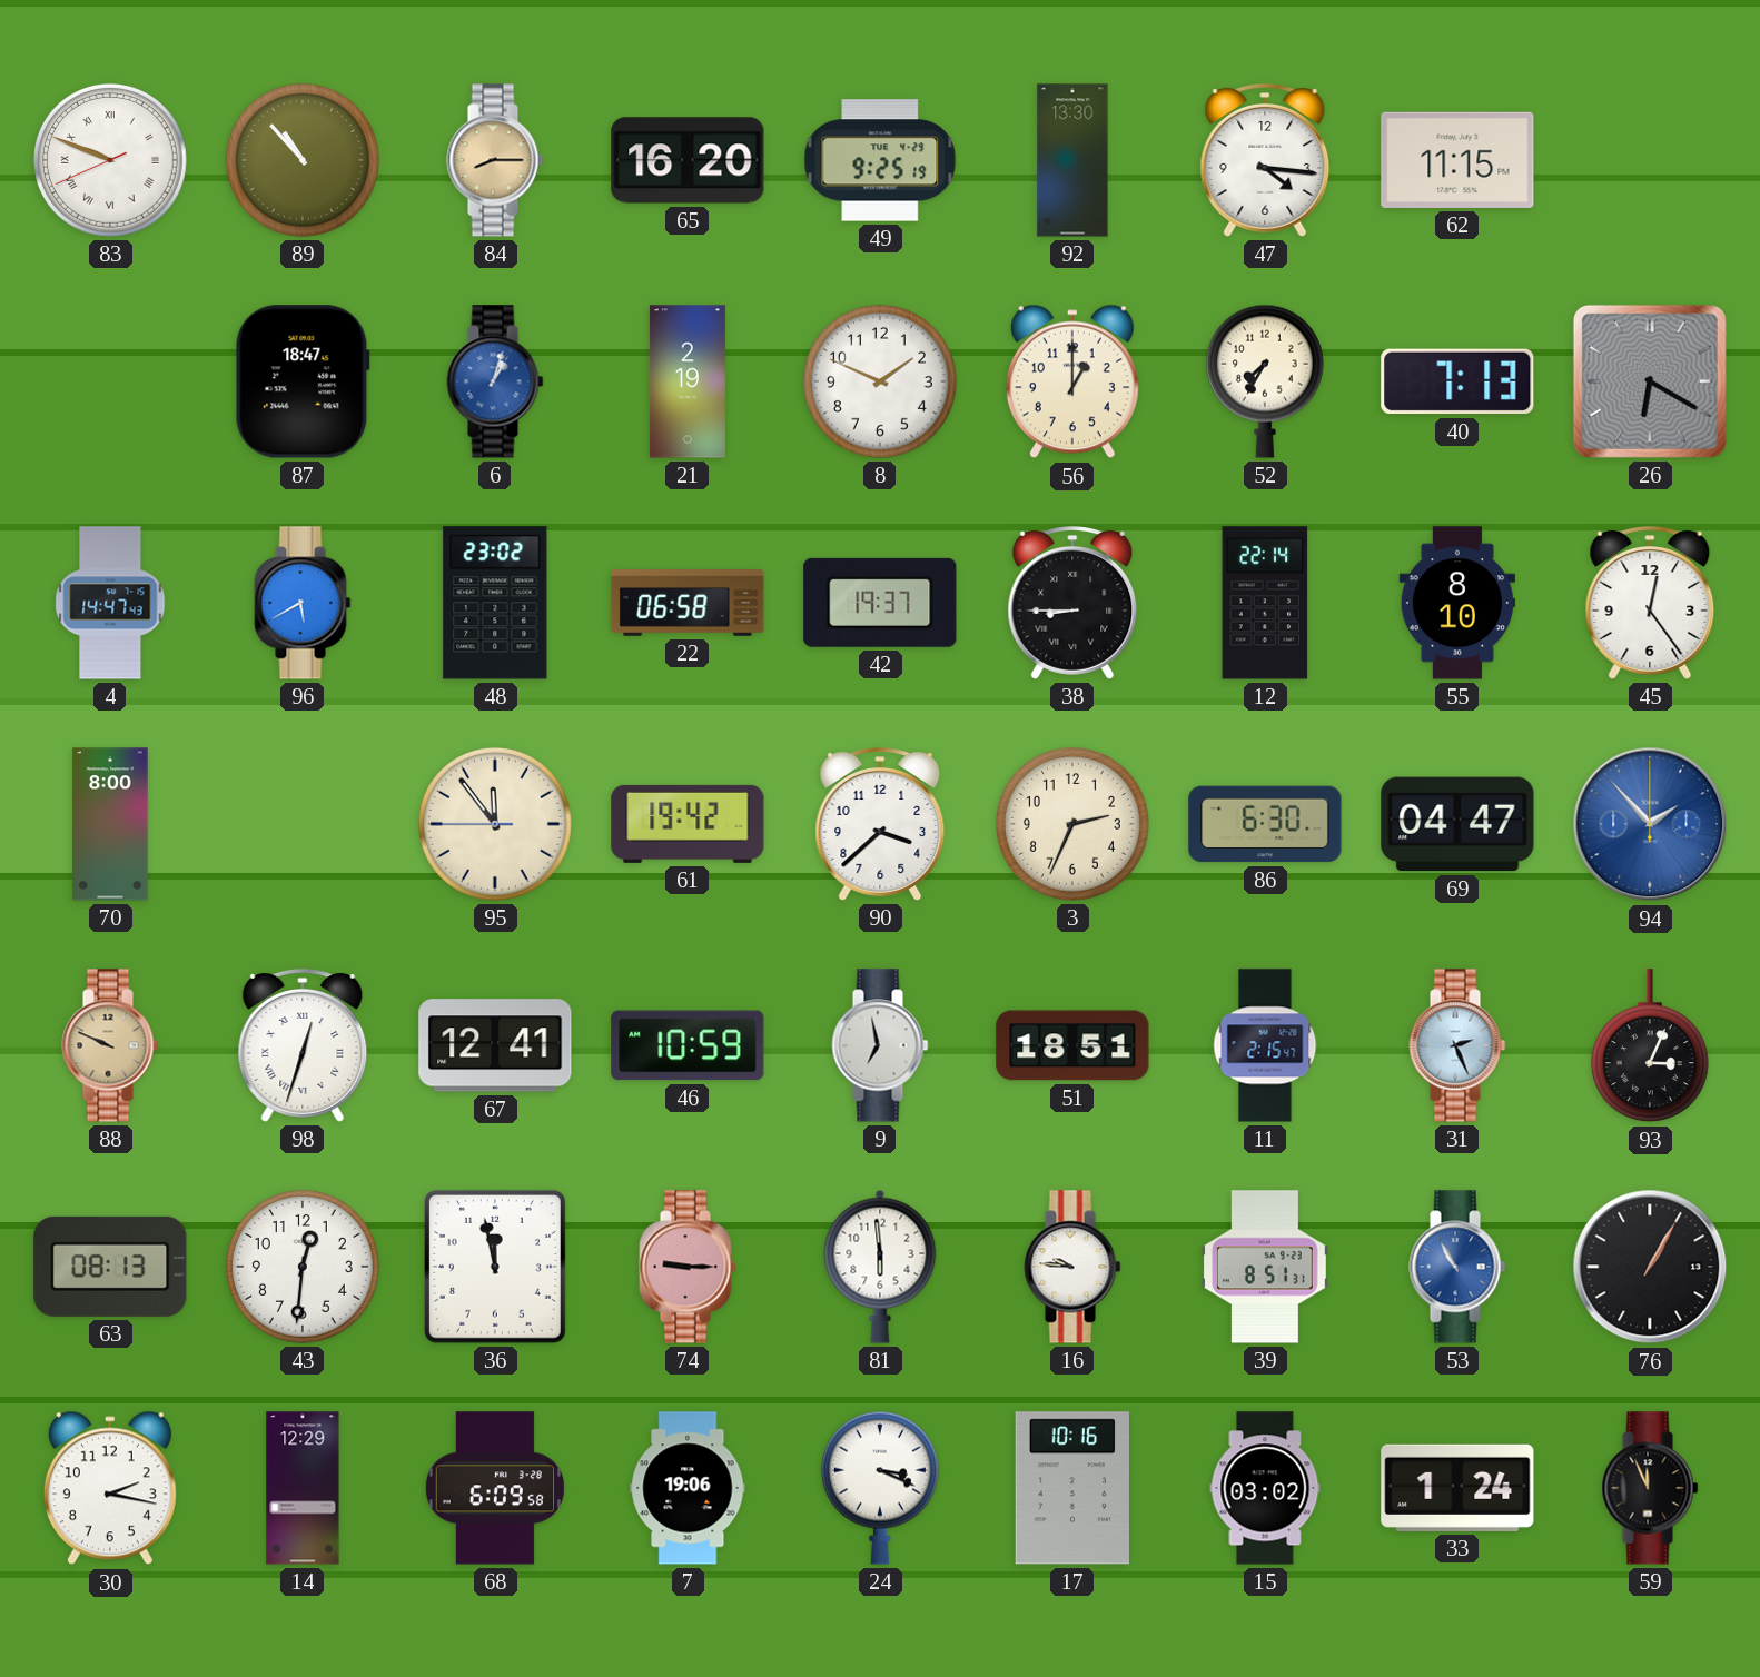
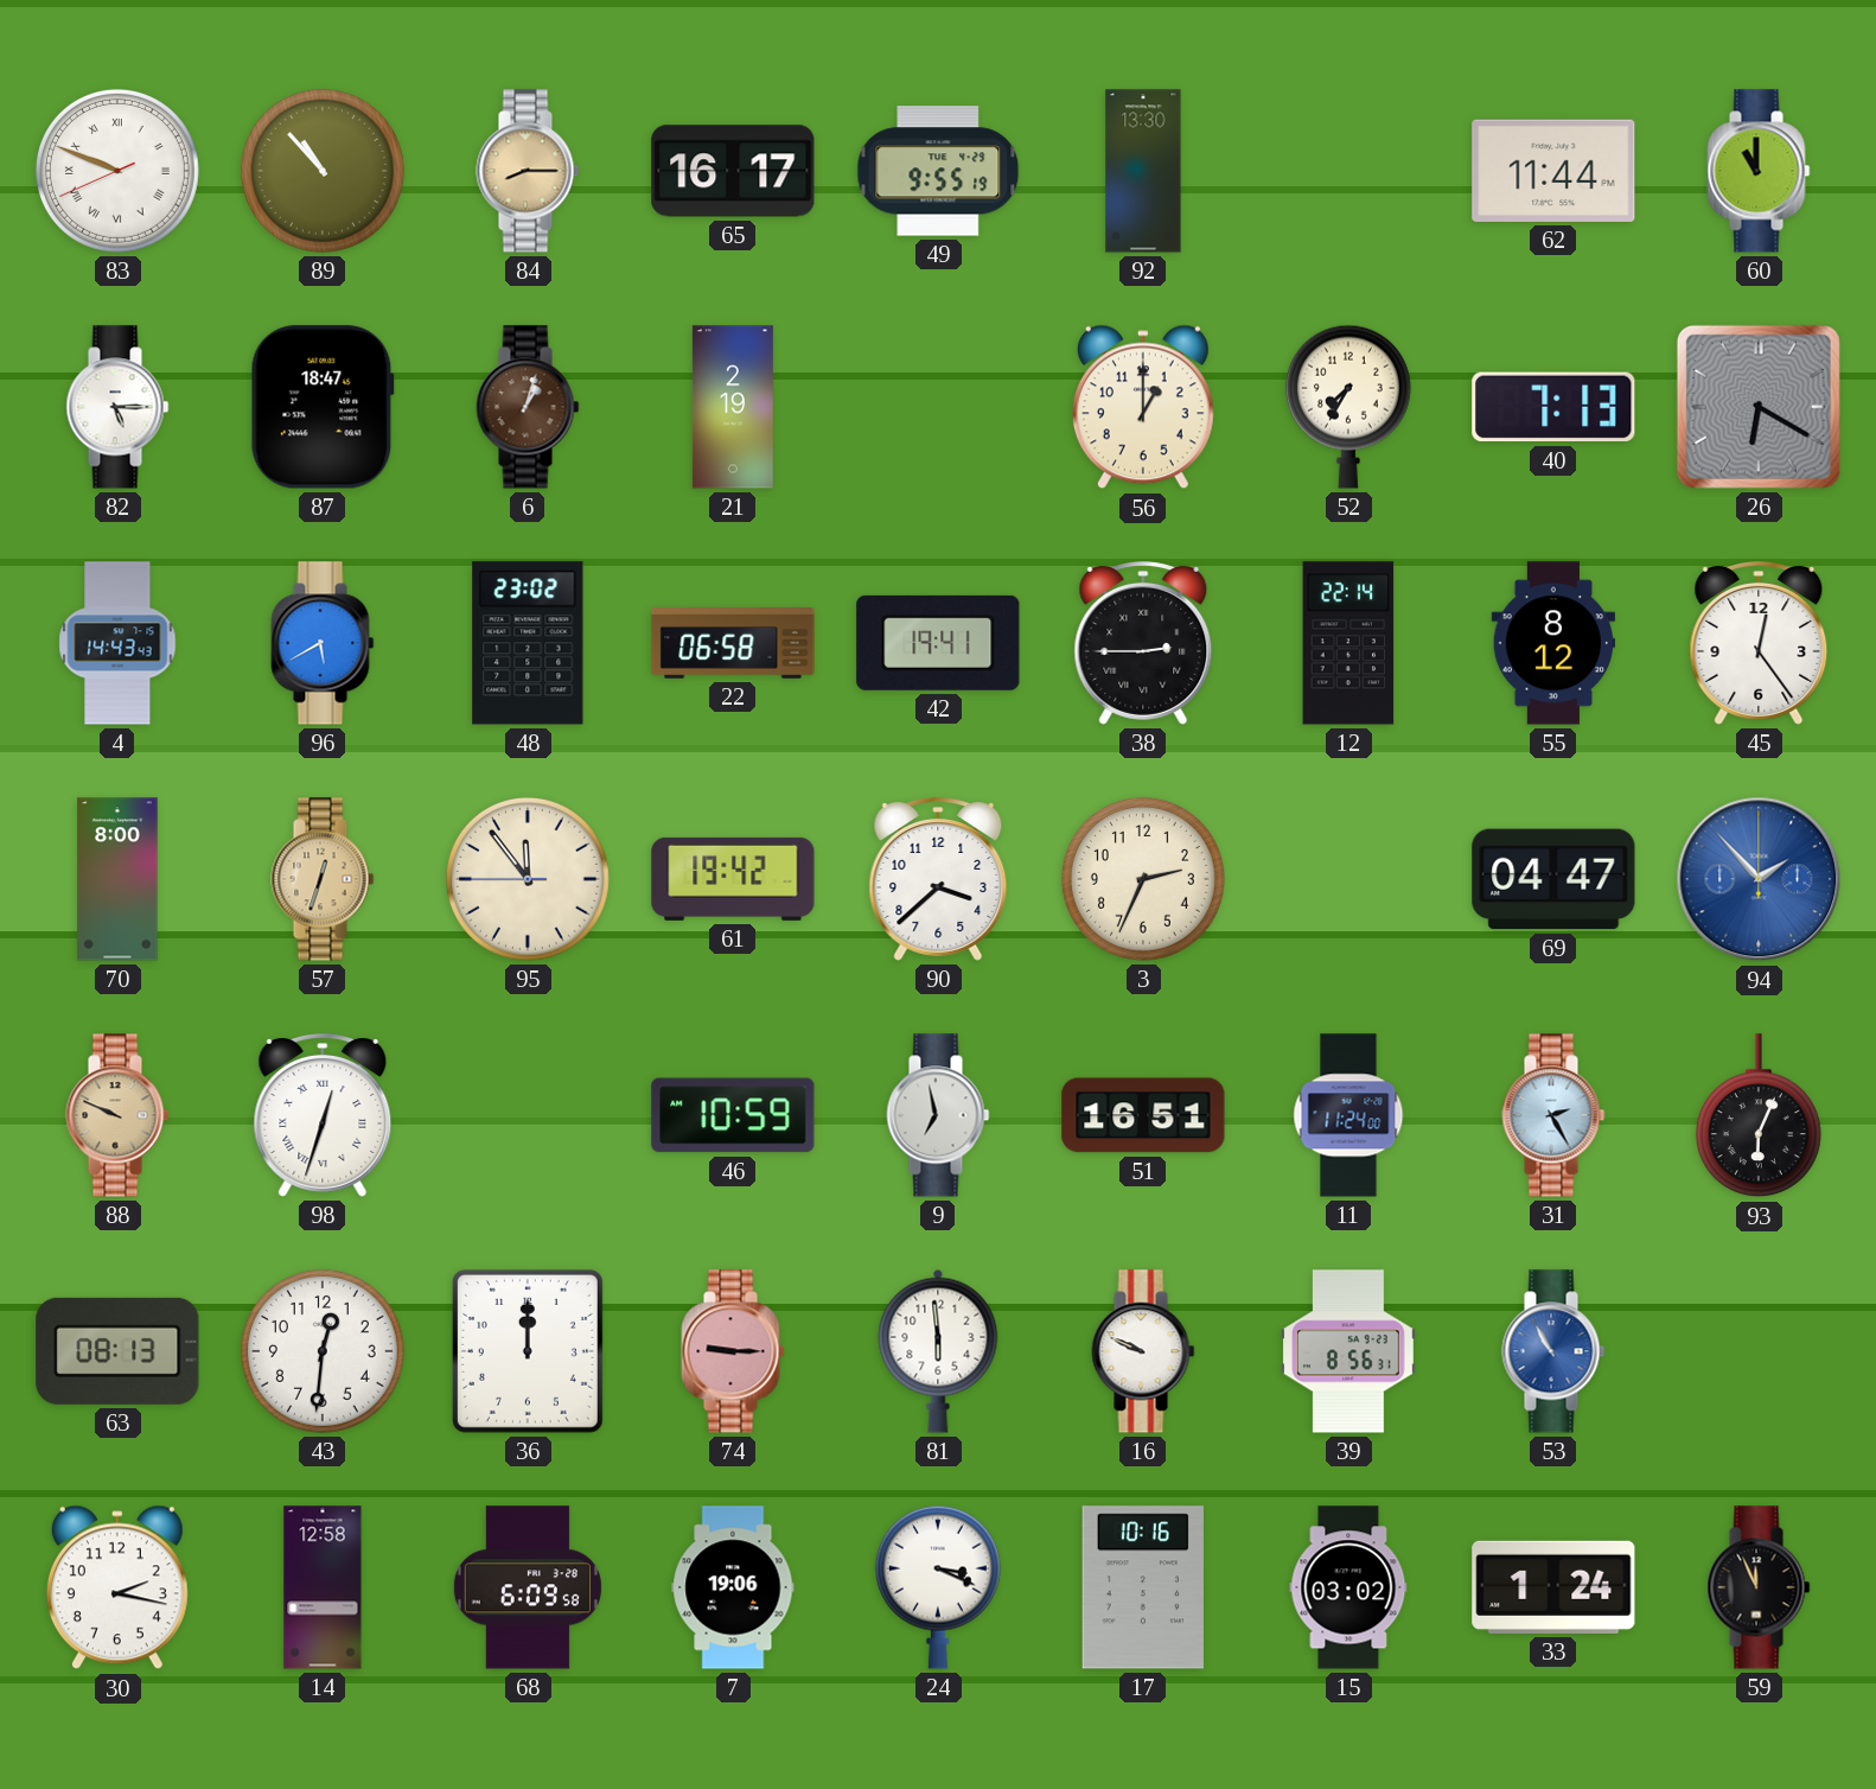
65: 16:20 -> 16:17
49: 9:25 -> 9:55
47: 4:16 -> none
62: 11:15 -> 11:44
60: none -> 11:00
82: none -> 5:15
6 dial: blue -> brown
8: 1:49 -> none
4: 14:47 -> 14:43
42: 19:37 -> 19:41
38: 8:45 -> 2:45
55: 8:10 -> 8:12
57: none -> 12:33
86: 6:30 -> none
67: 12:41 -> none
51: 18:51 -> 16:51
11: 2:15 -> 11:24
31: 2:26 -> 2:25
93: 3:04 -> 6:04
36: 11:58 -> 12:00
16: 9:46 -> 9:49
39: 8:51 -> 8:56
76: 1:05 -> none
14: 12:29 -> 12:58
